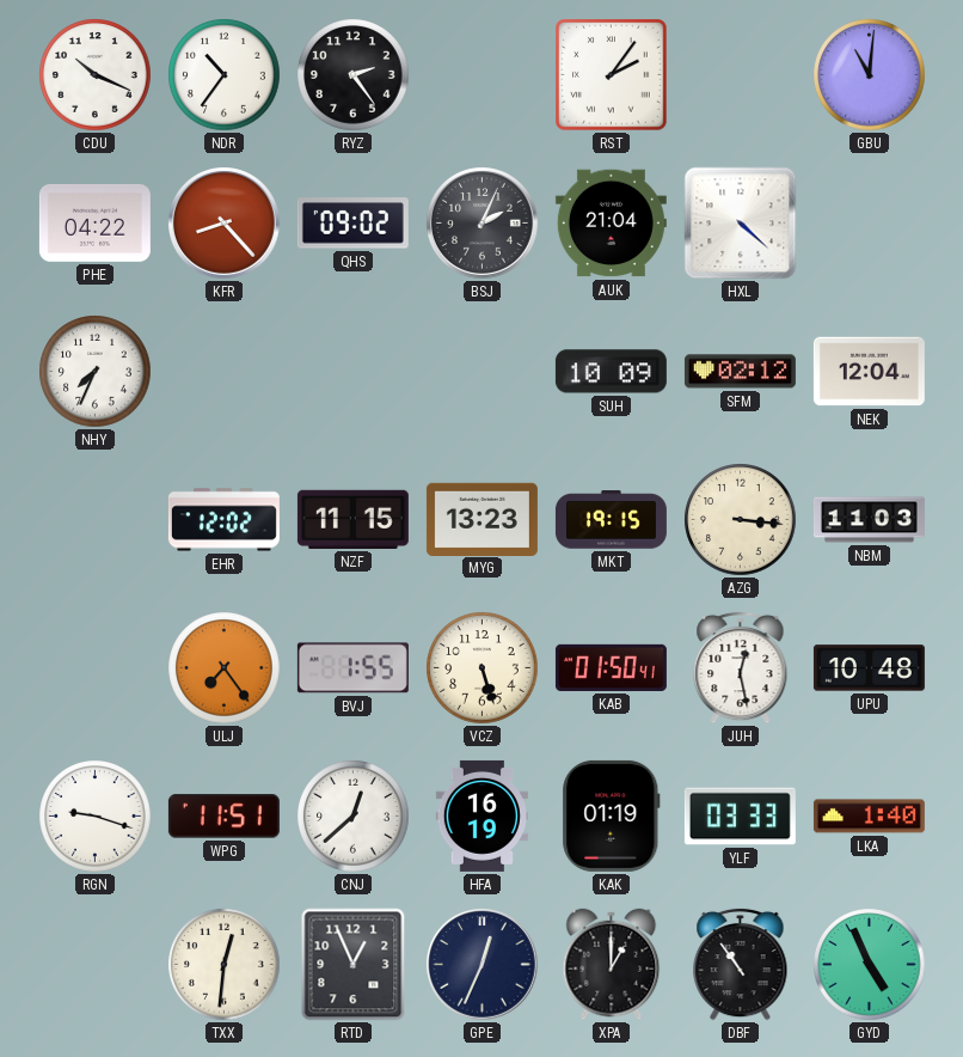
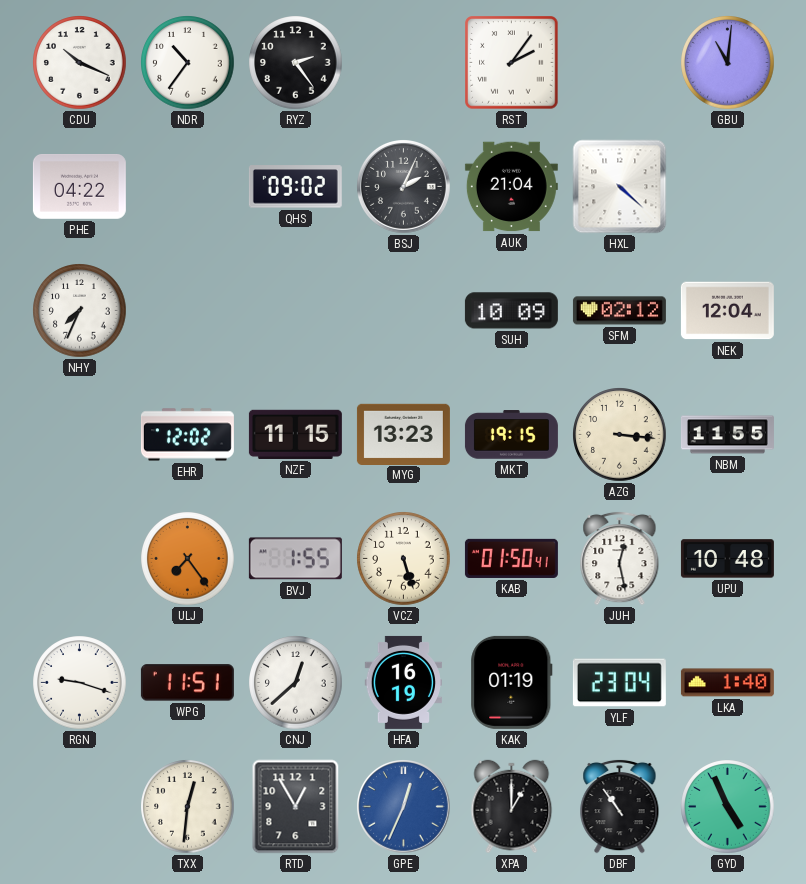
KFR: 8:23 -> none
NBM: 11:03 -> 11:55
YLF: 03:33 -> 23:04
RTD: 12:56 -> 12:55
GPE dial: navy -> blue
